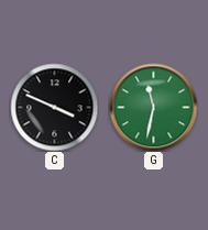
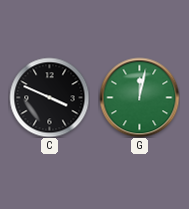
G: 11:32 -> 12:02
